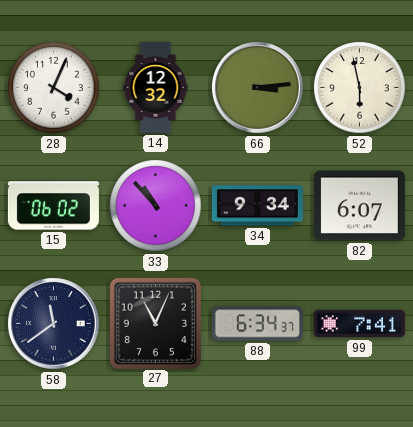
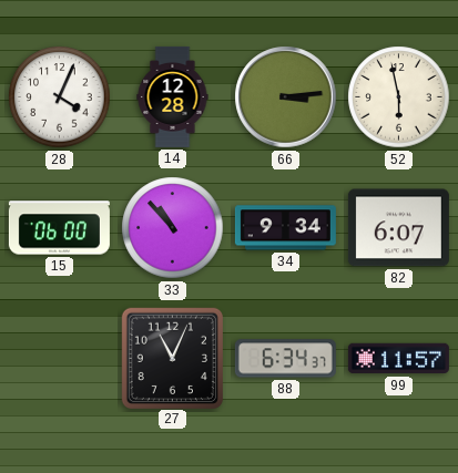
14: 12:32 -> 12:28
15: 06:02 -> 06:00
58: 11:39 -> none
99: 7:41 -> 11:57
